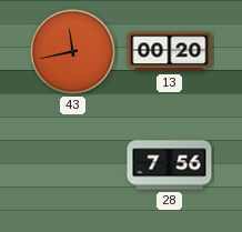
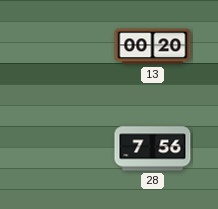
43: 11:43 -> none
